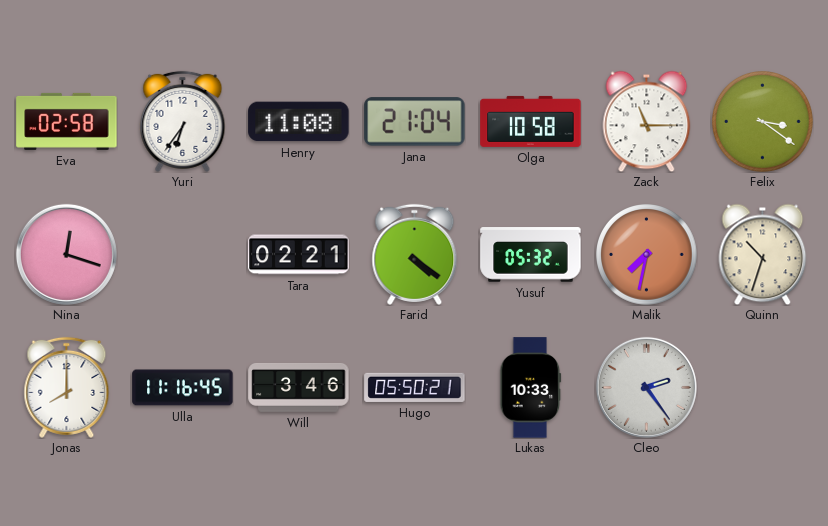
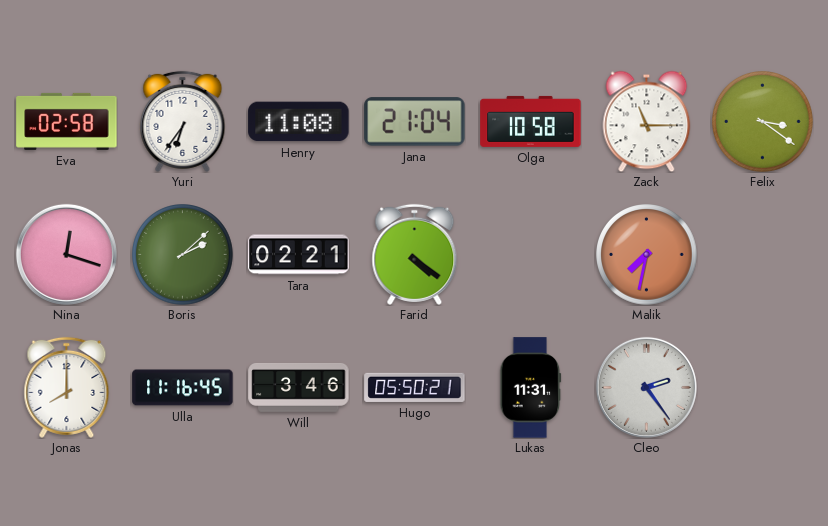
Boris: none -> 2:08
Yusuf: 05:32 -> none
Quinn: 10:33 -> none
Lukas: 10:33 -> 11:31
